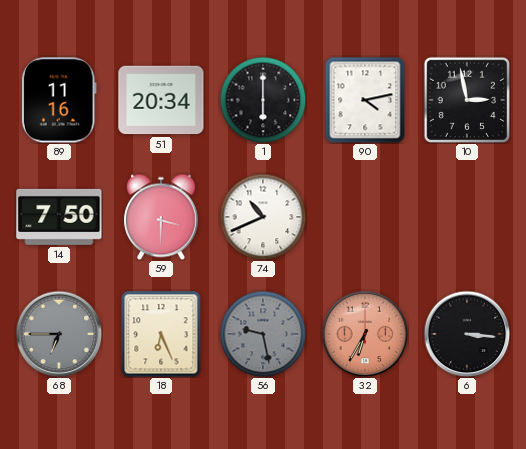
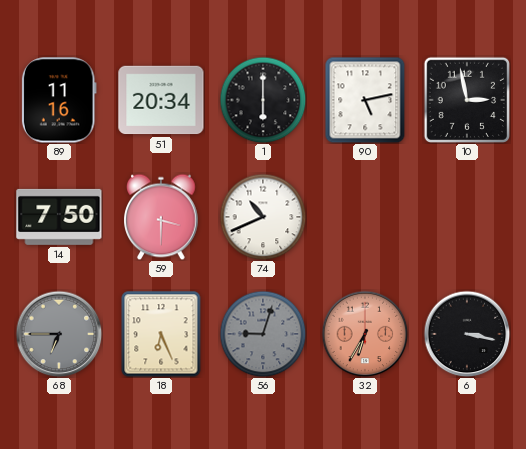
90: 4:13 -> 5:13
56: 9:28 -> 9:03
6: 3:16 -> 3:17
